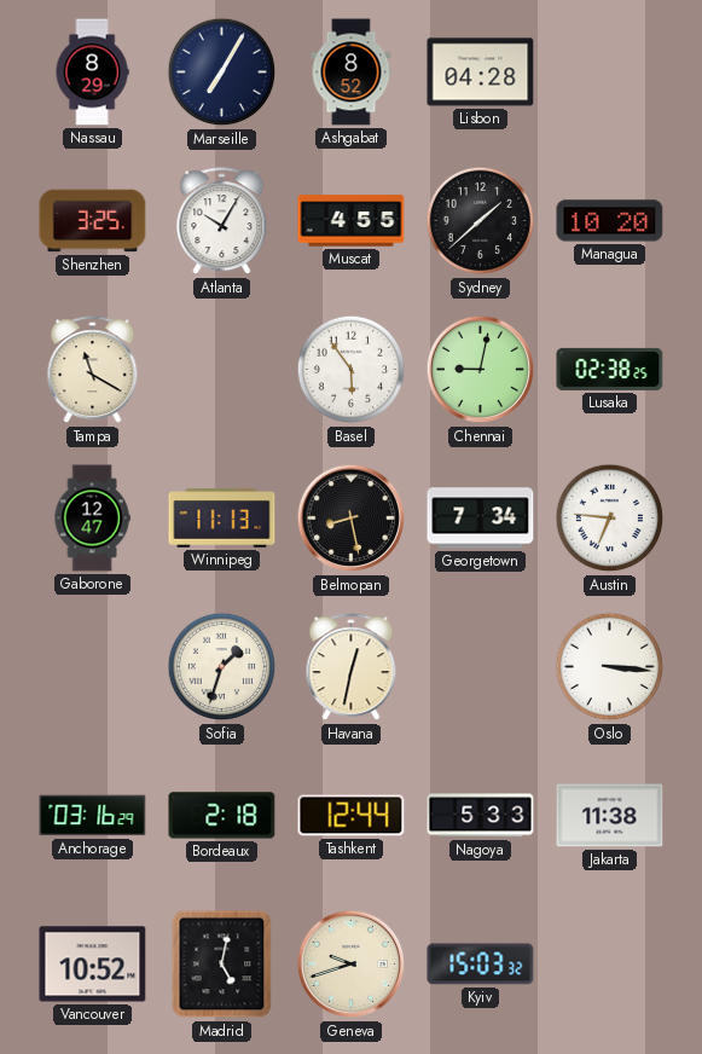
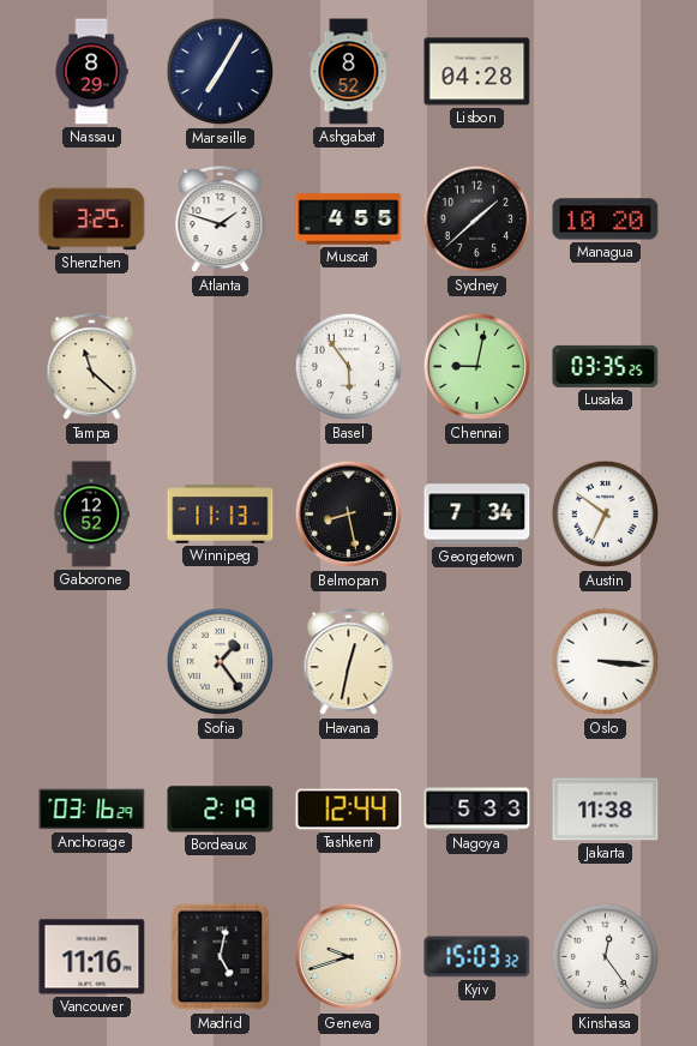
Atlanta: 10:05 -> 1:48
Tampa: 11:20 -> 11:22
Lusaka: 02:38 -> 03:35
Gaborone: 12:47 -> 12:52
Austin: 6:46 -> 6:51
Sofia: 1:33 -> 1:24
Bordeaux: 2:18 -> 2:19
Vancouver: 10:52 -> 11:16
Kinshasa: none -> 12:24
